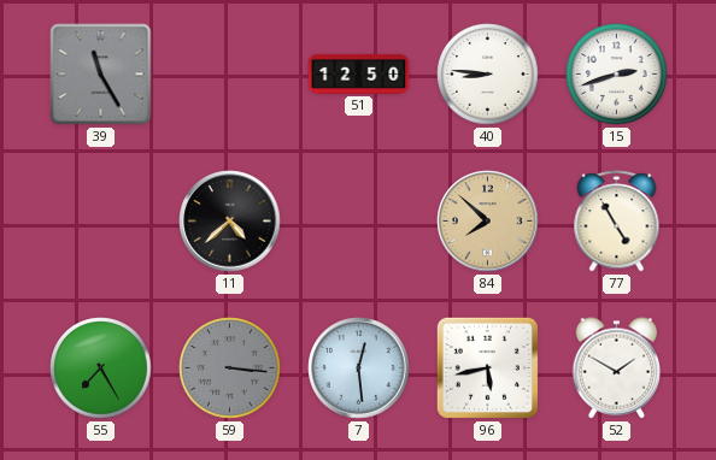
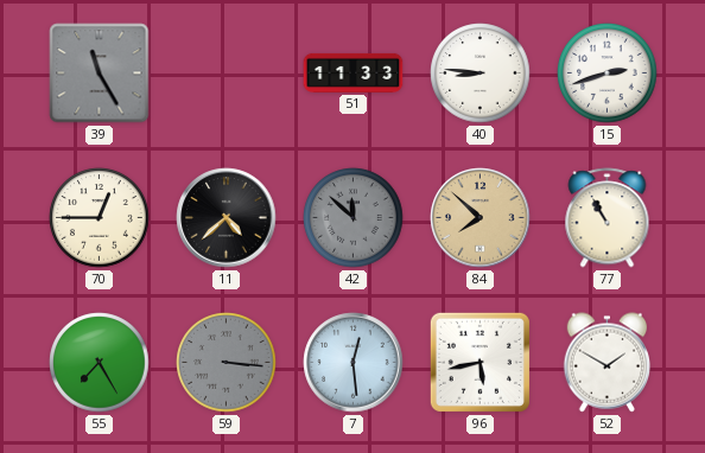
51: 12:50 -> 11:33
70: none -> 12:45
42: none -> 11:52
77: 4:55 -> 10:55
